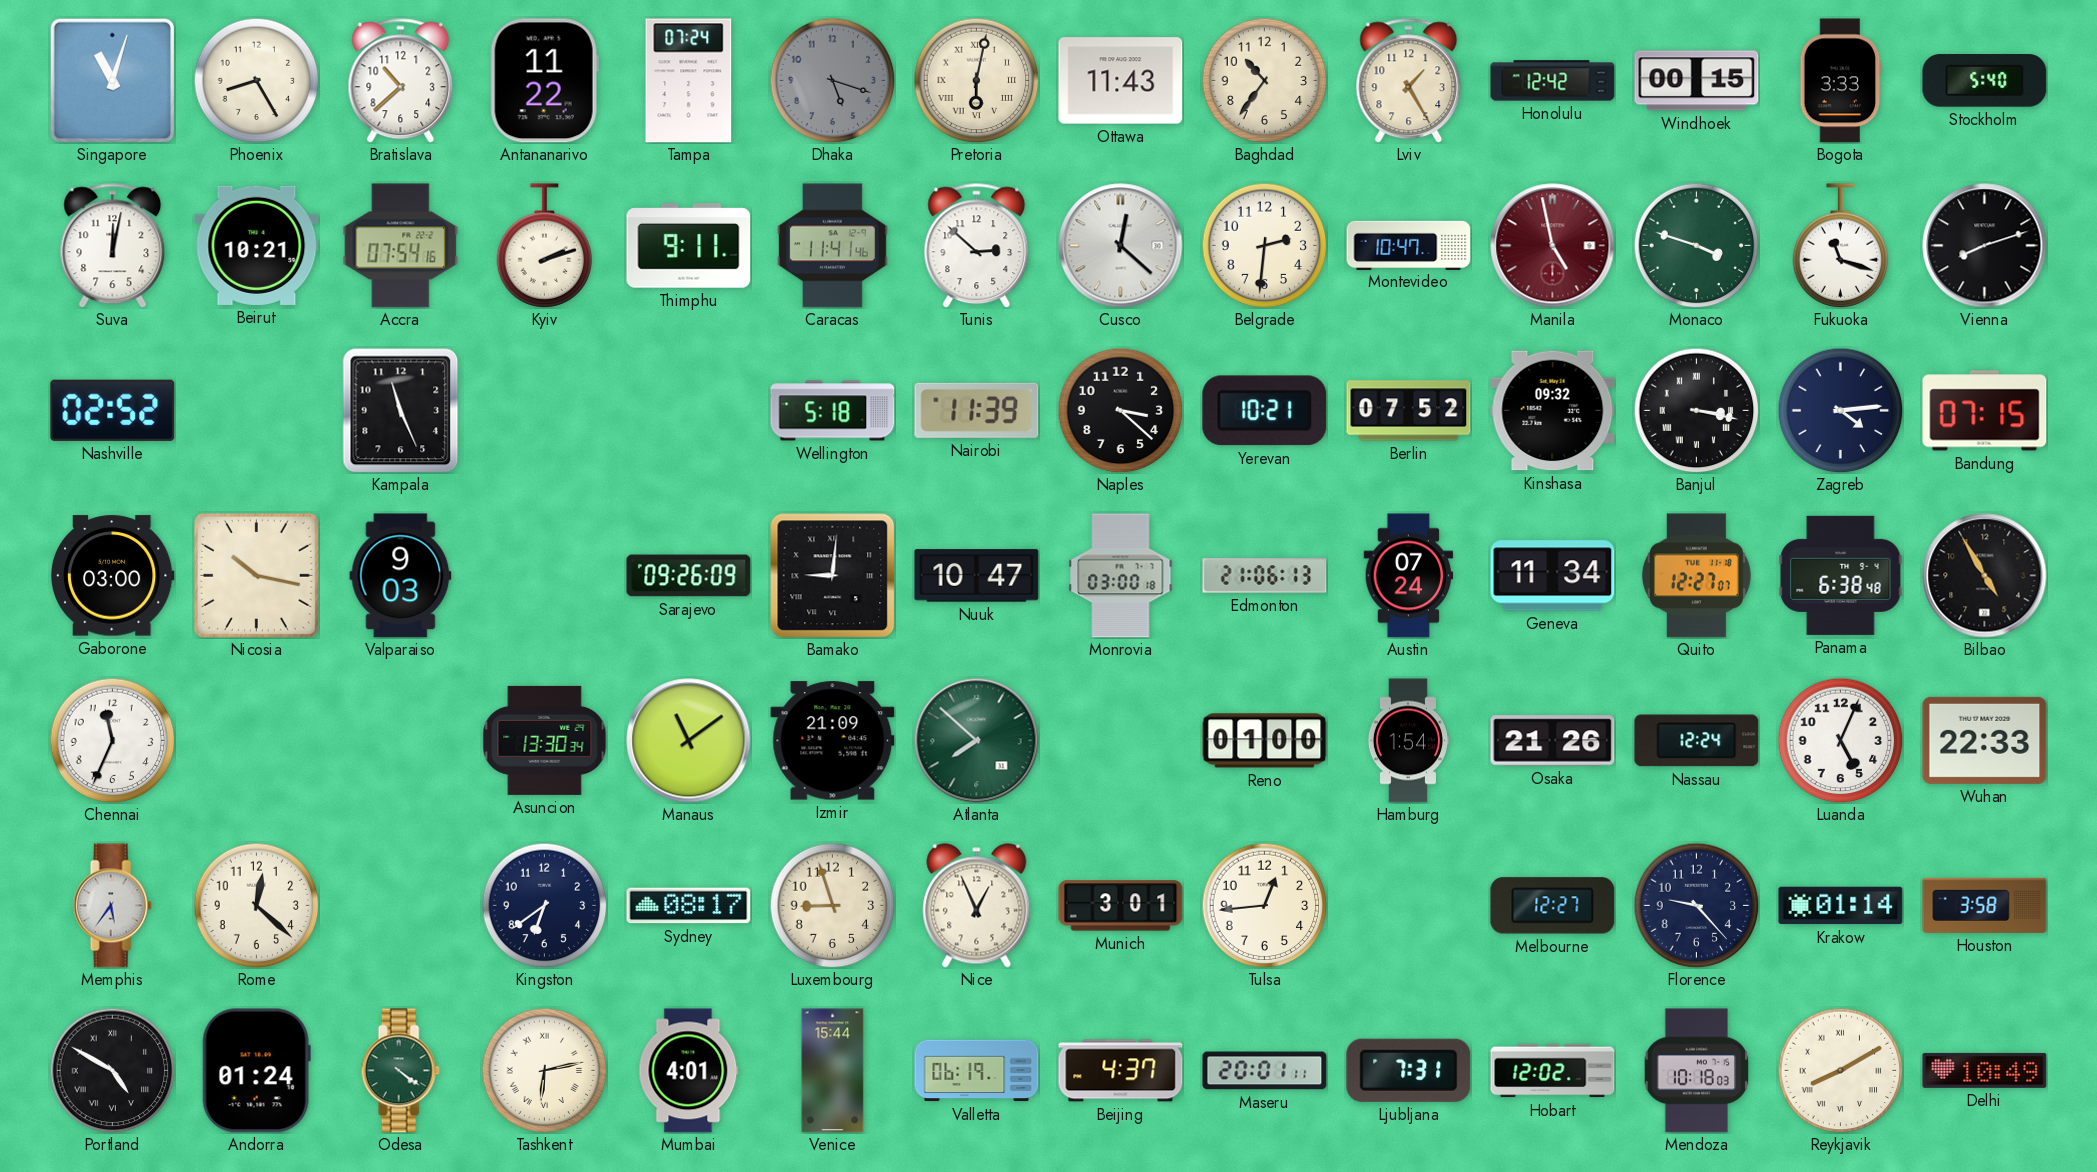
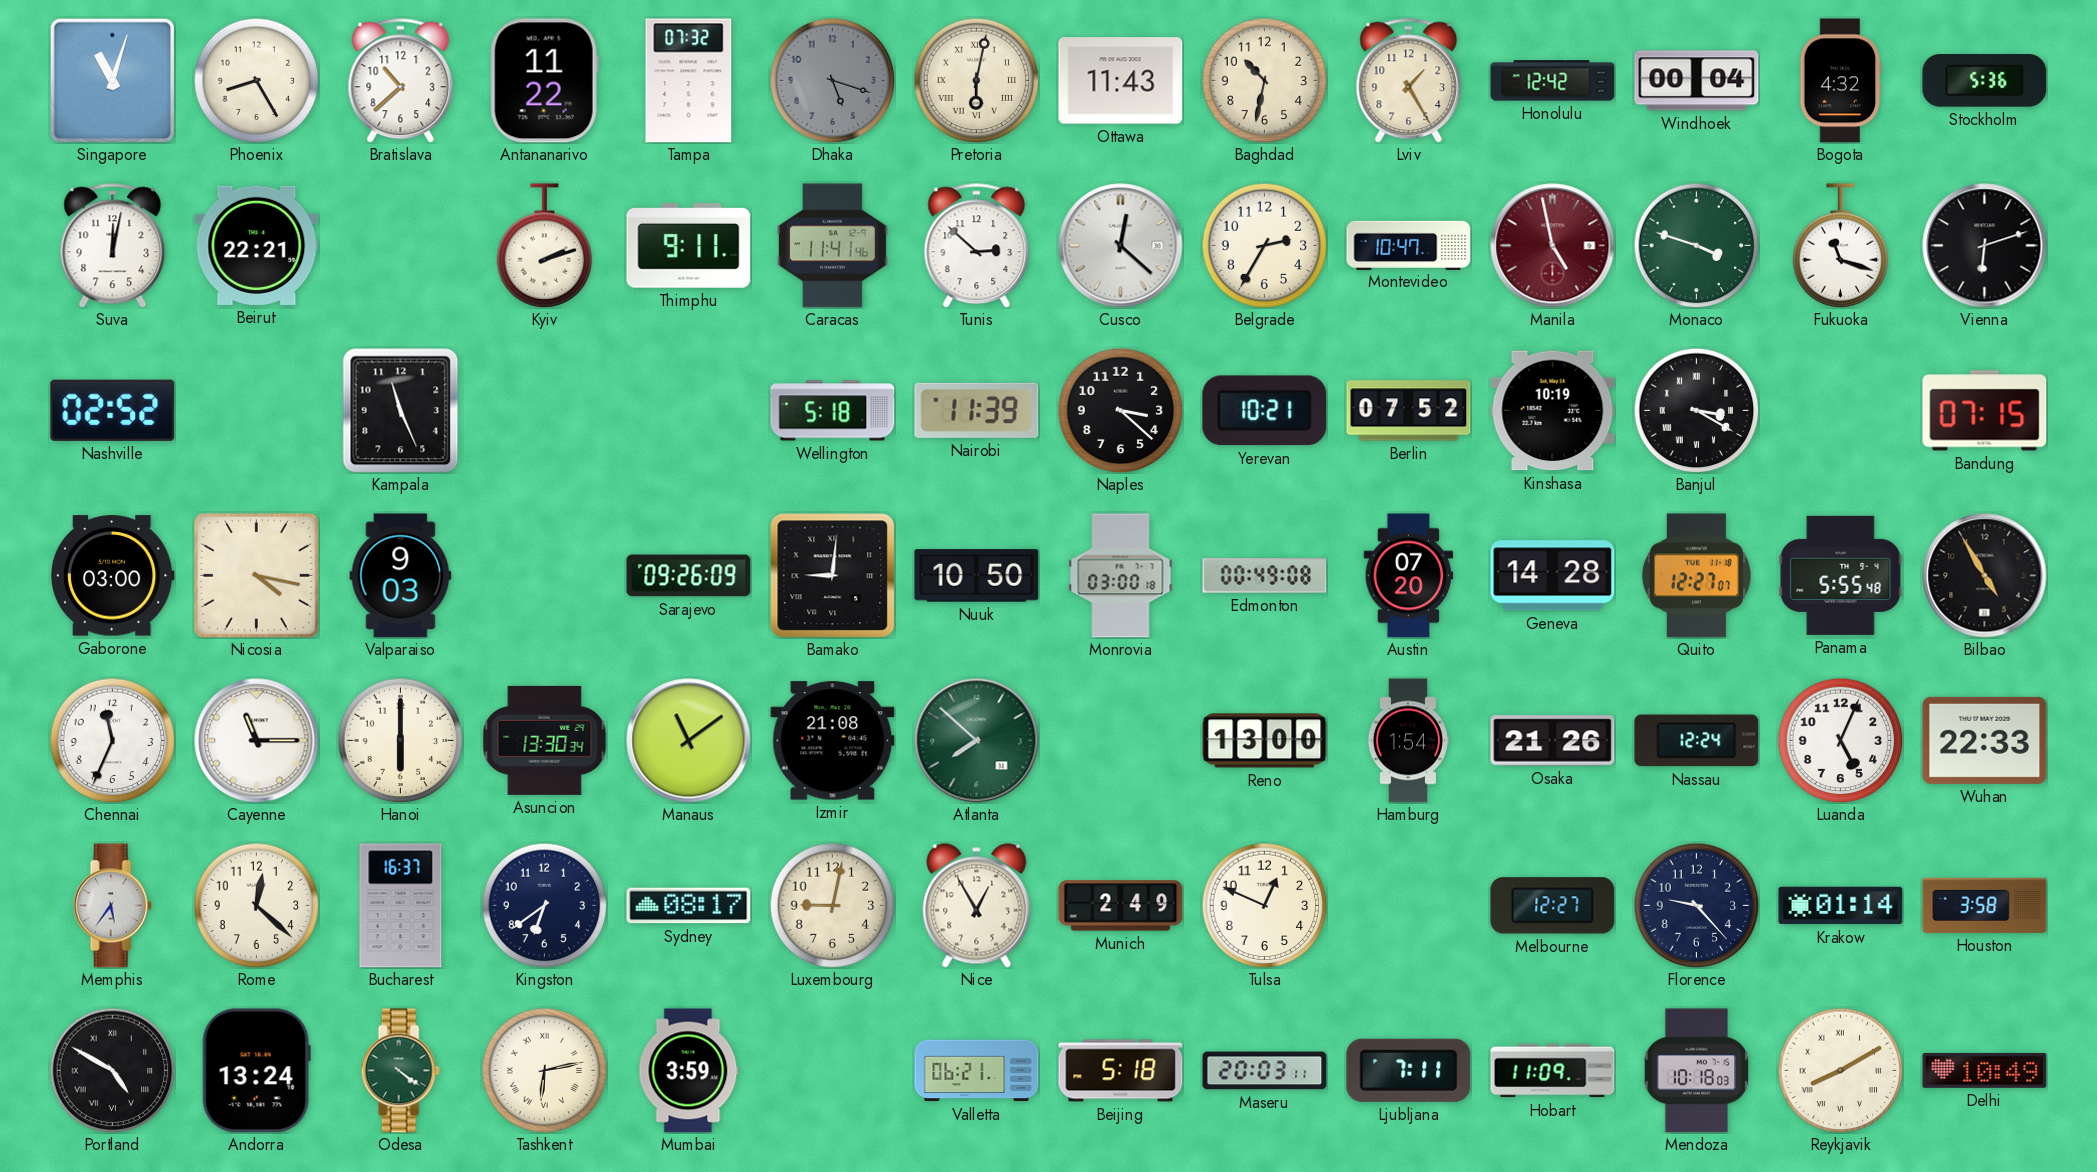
Tampa: 07:24 -> 07:32
Baghdad: 10:36 -> 10:32
Windhoek: 00:15 -> 00:04
Bogota: 3:33 -> 4:32
Stockholm: 5:40 -> 5:36
Beirut: 10:21 -> 22:21
Accra: 07:54 -> none
Belgrade: 2:31 -> 2:35
Vienna: 8:12 -> 6:12
Kinshasa: 09:32 -> 10:19
Banjul: 3:17 -> 3:20
Zagreb: 4:14 -> none
Nicosia: 10:17 -> 4:17
Nuuk: 10:47 -> 10:50
Edmonton: 21:06 -> 00:49
Austin: 07:24 -> 07:20
Geneva: 11:34 -> 14:28
Panama: 6:38 -> 5:55
Cayenne: none -> 11:15
Hanoi: none -> 6:00
Izmir: 21:09 -> 21:08
Reno: 01:00 -> 13:00
Bucharest: none -> 16:37
Luxembourg: 8:57 -> 9:02
Nice: 12:56 -> 12:55
Munich: 3:01 -> 2:49
Tulsa: 12:44 -> 12:49
Andorra: 01:24 -> 13:24
Mumbai: 4:01 -> 3:59
Venice: 15:44 -> none
Valletta: 06:19 -> 06:21
Beijing: 4:37 -> 5:18
Maseru: 20:01 -> 20:03
Ljubljana: 7:31 -> 7:11
Hobart: 12:02 -> 11:09
